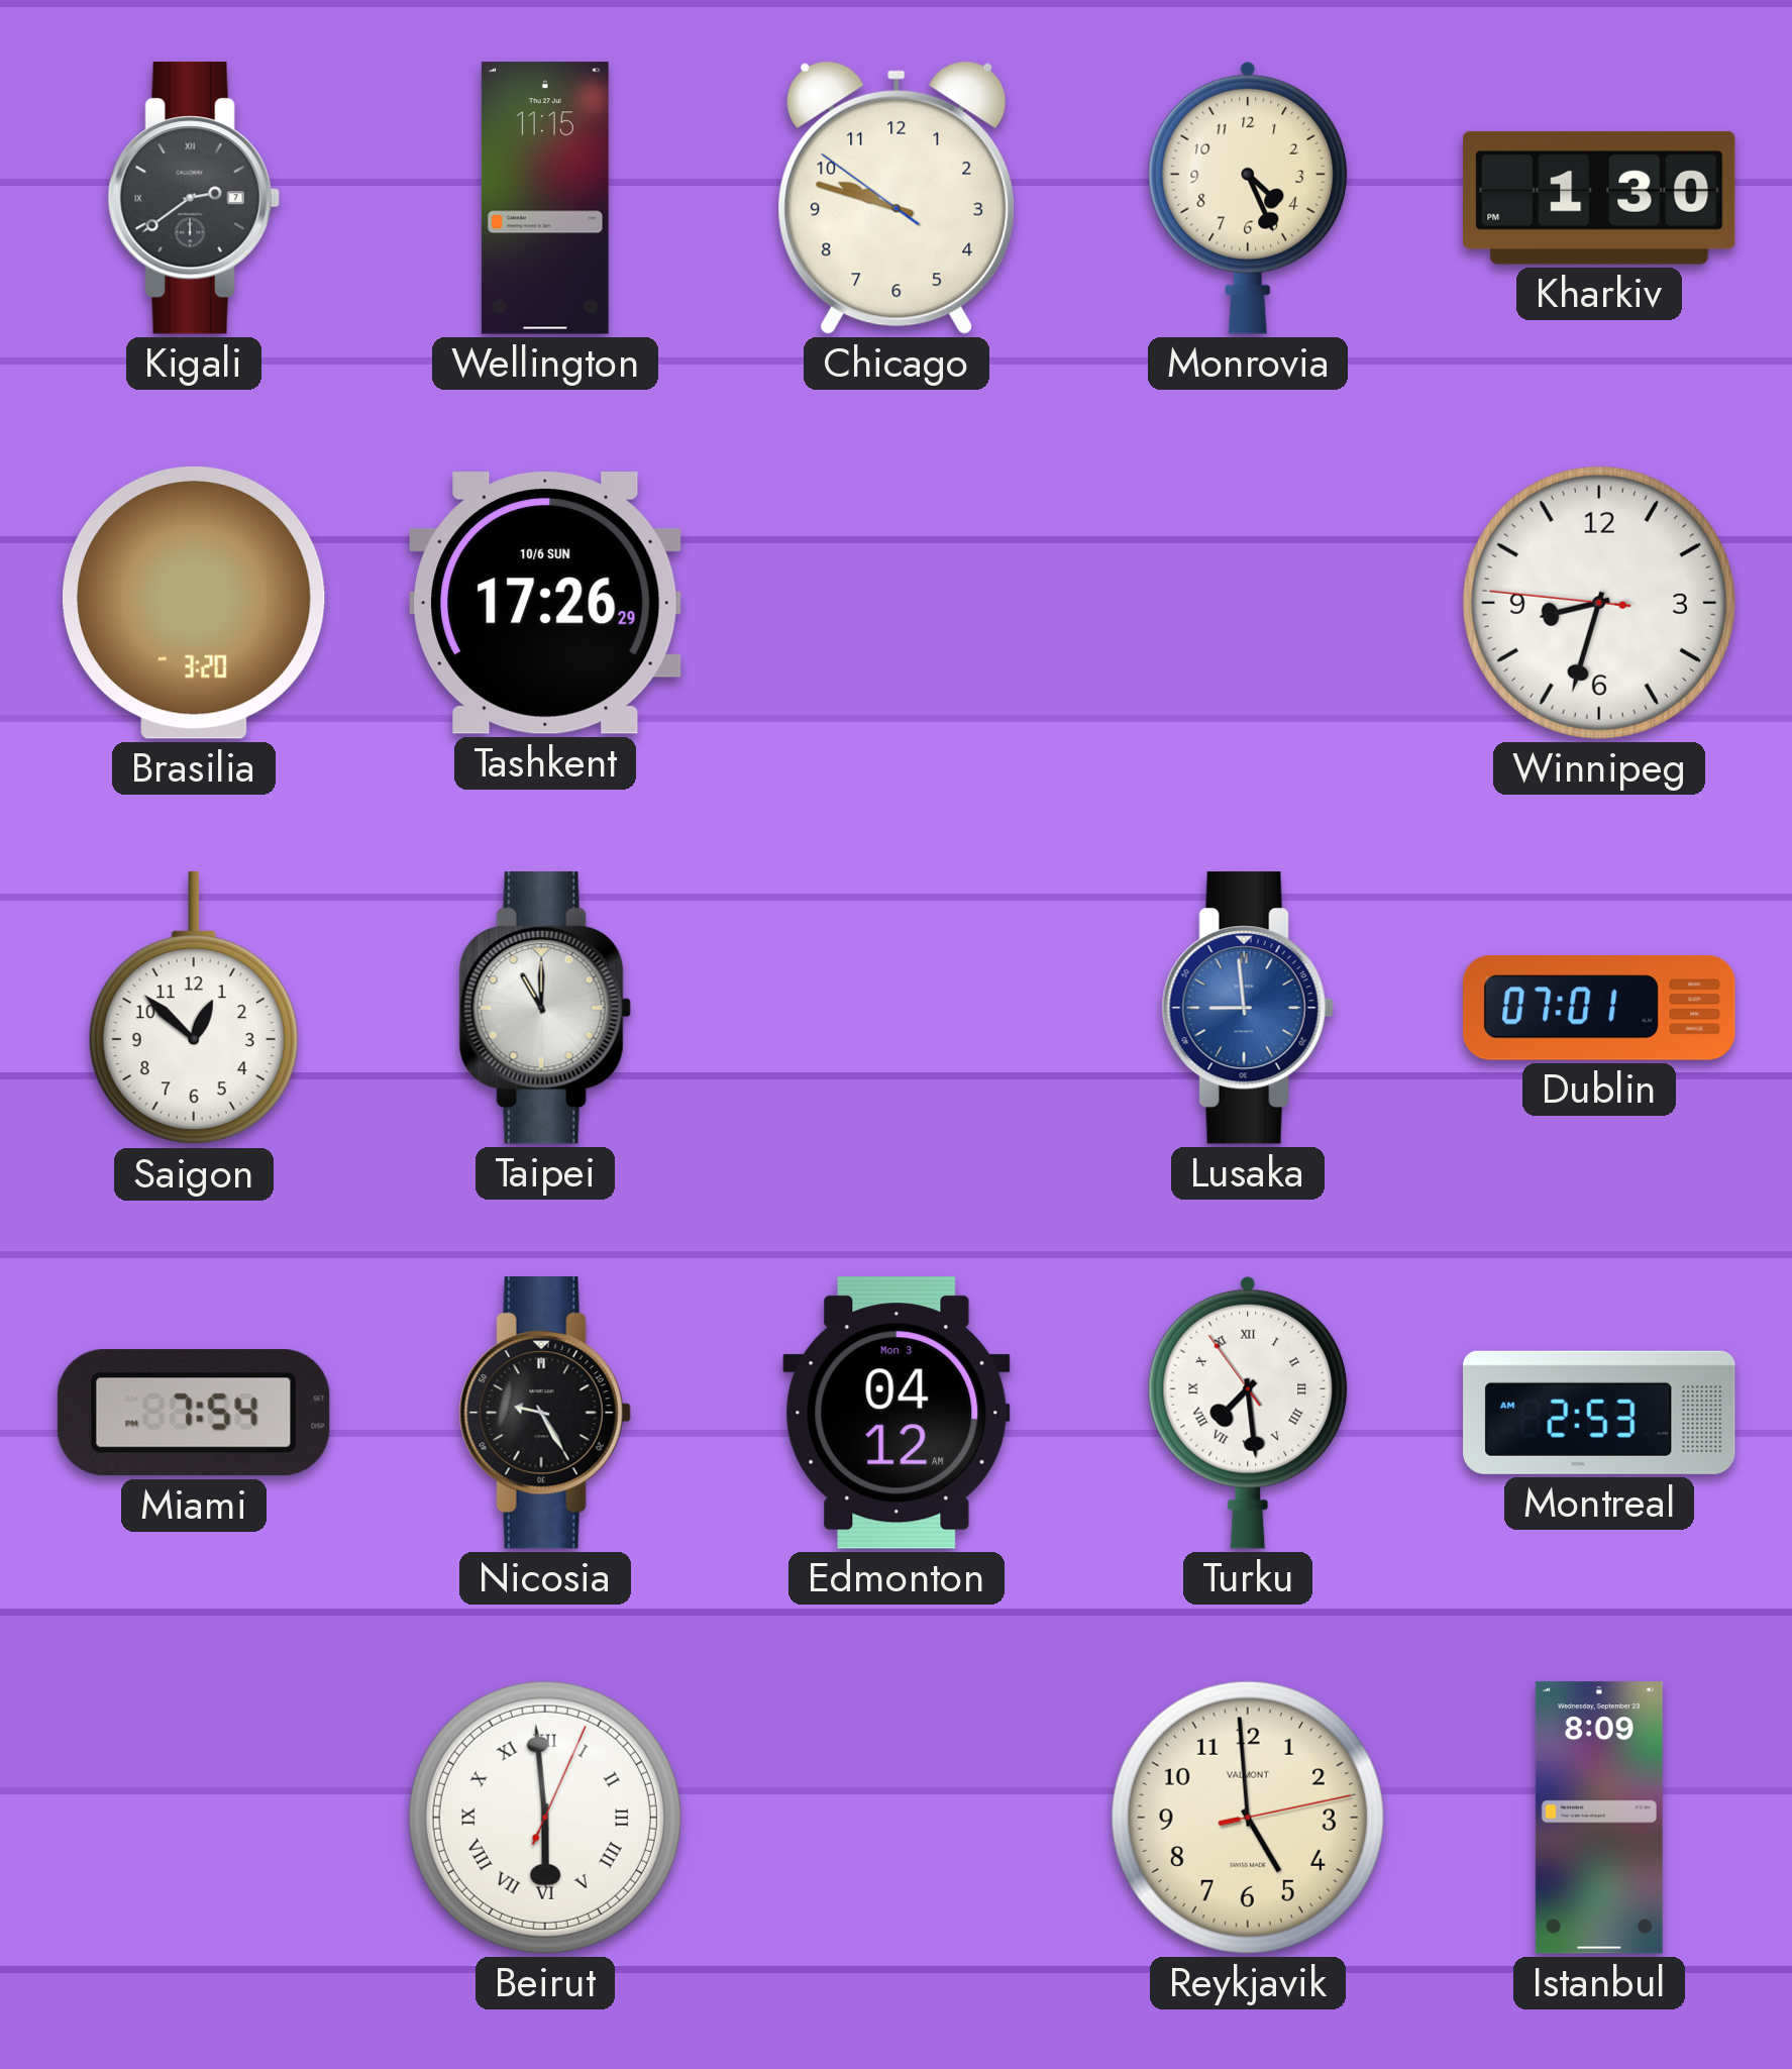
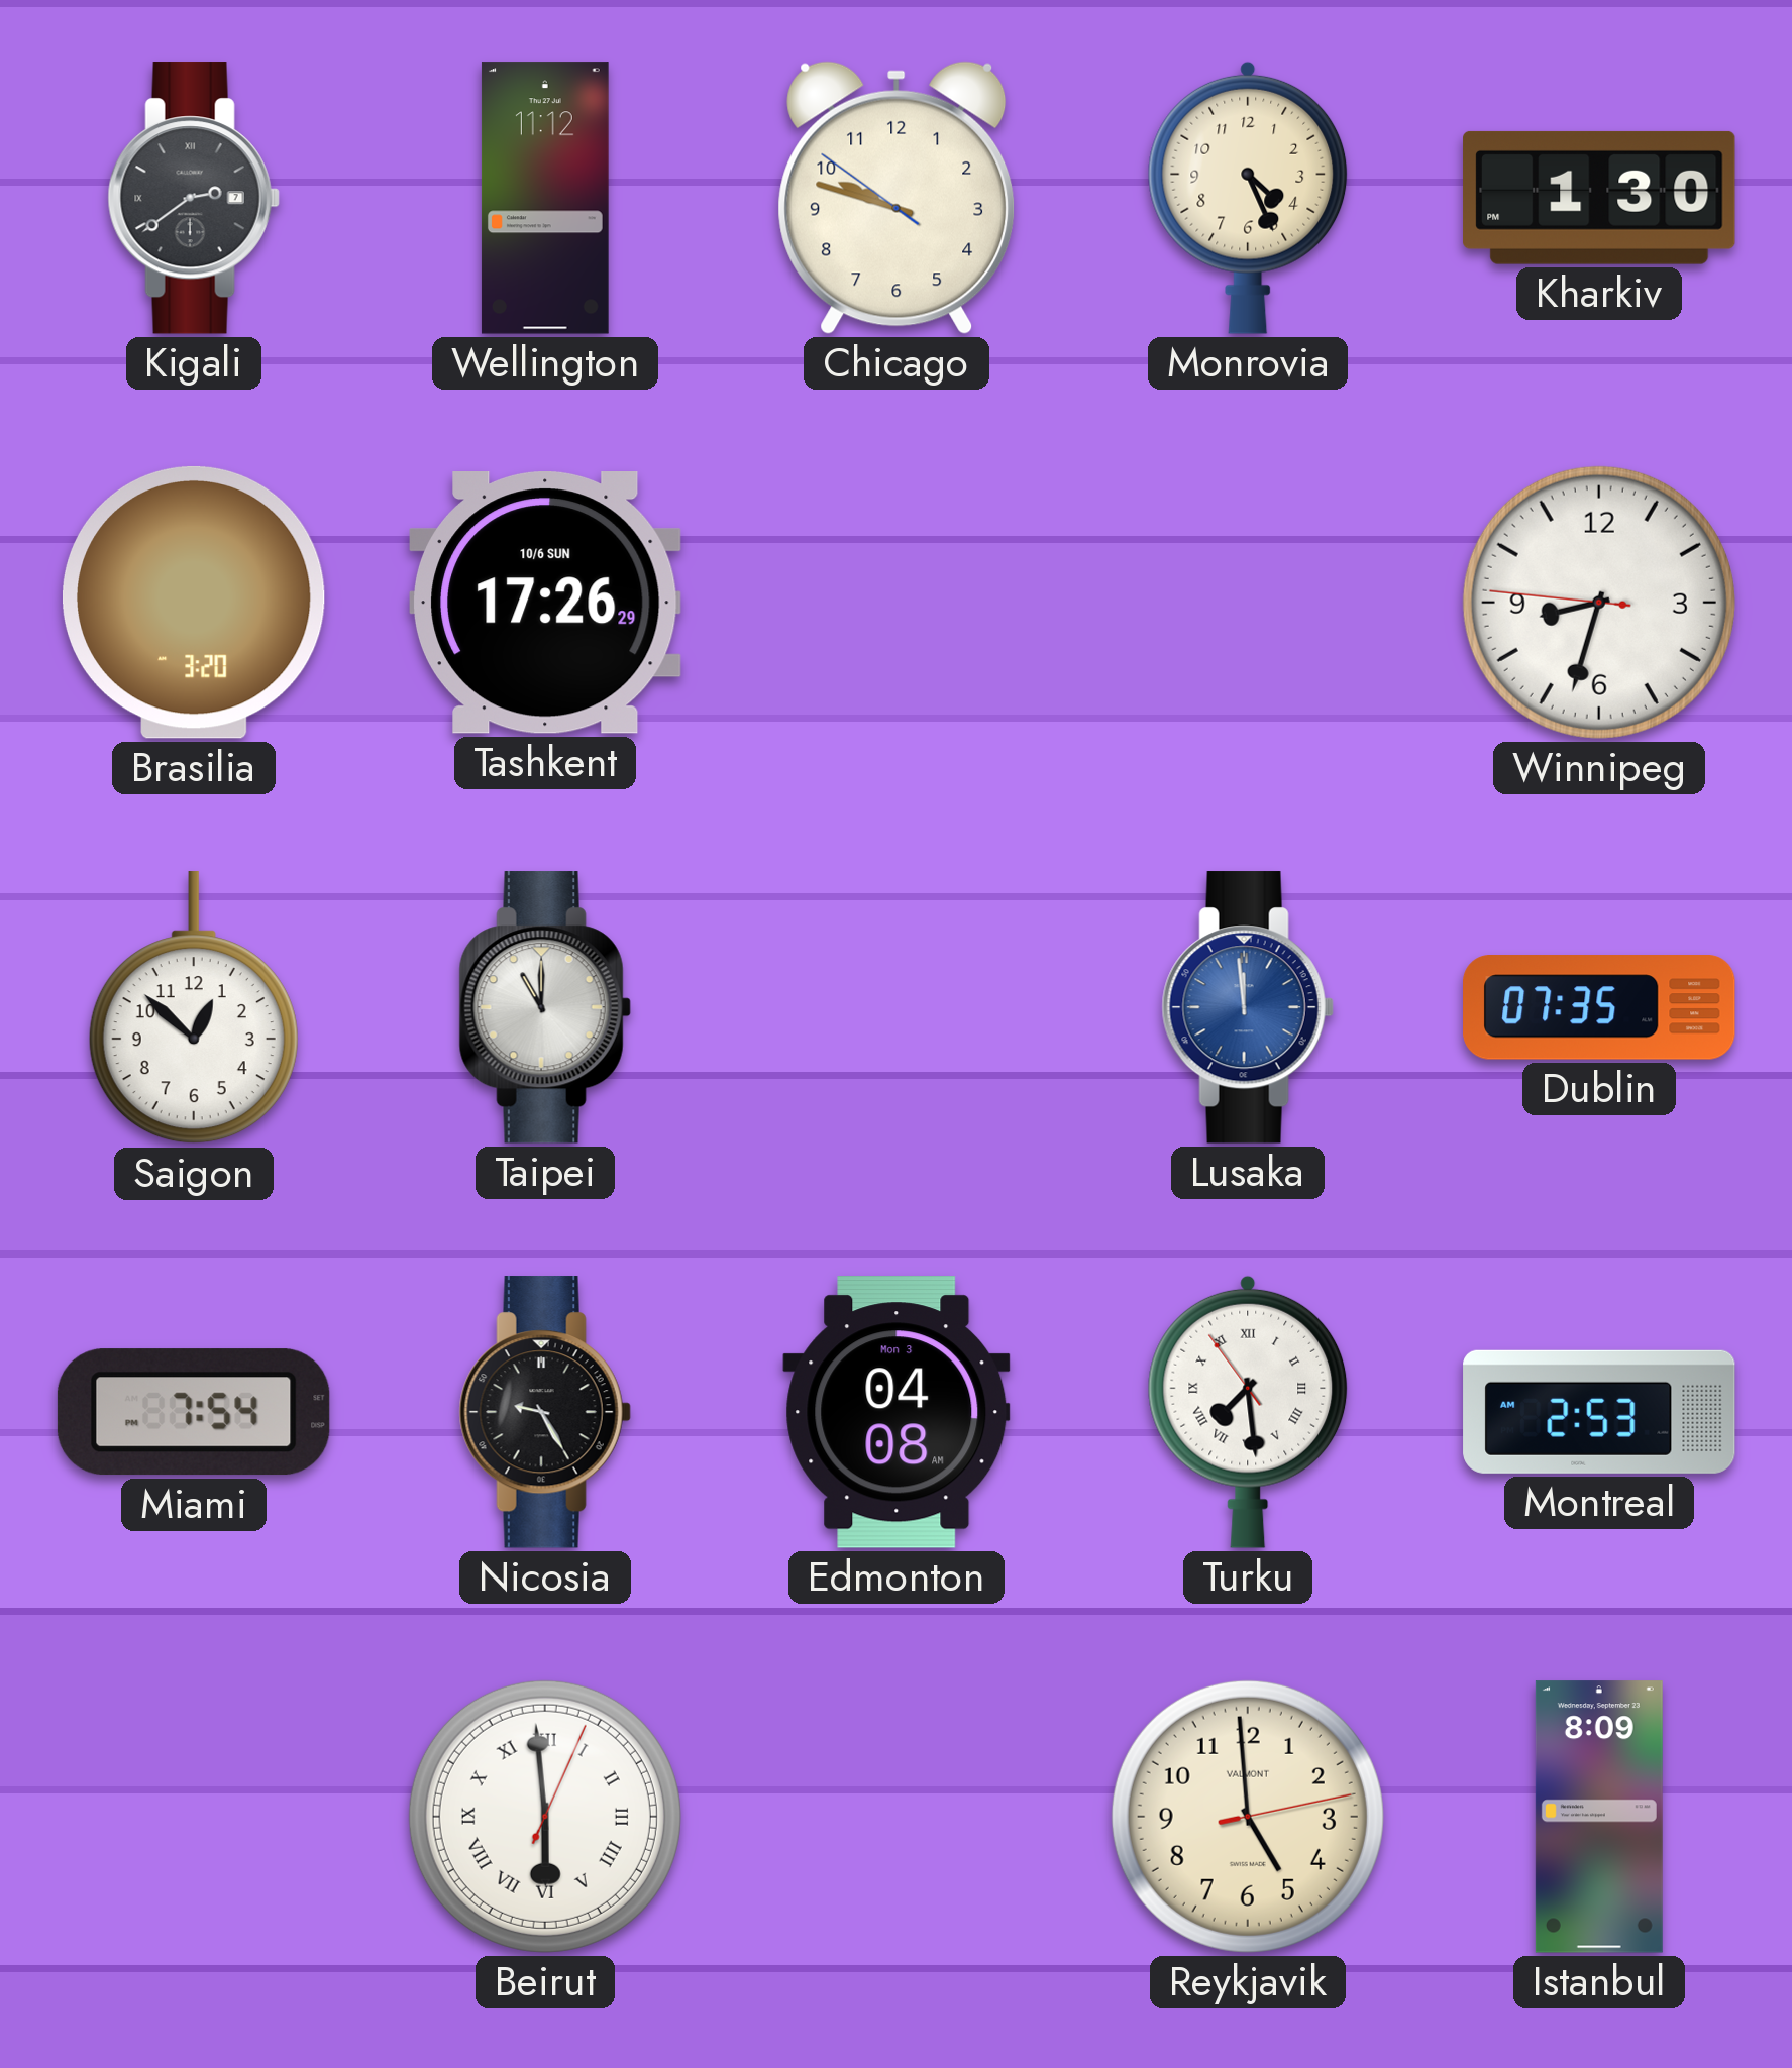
Wellington: 11:15 -> 11:12
Lusaka: 8:59 -> 11:59
Dublin: 07:01 -> 07:35
Edmonton: 04:12 -> 04:08
